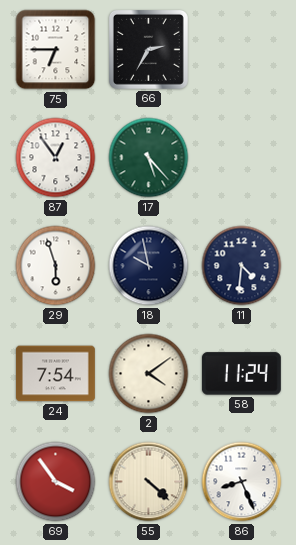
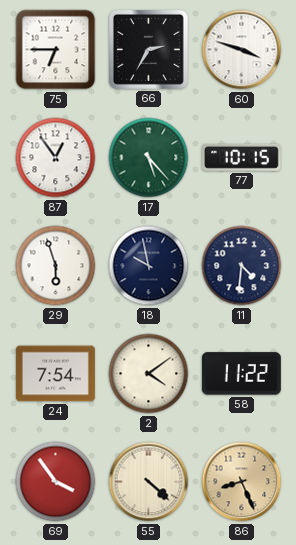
60: none -> 3:48
77: none -> 10:15
58: 11:24 -> 11:22
86 dial: white -> champagne
